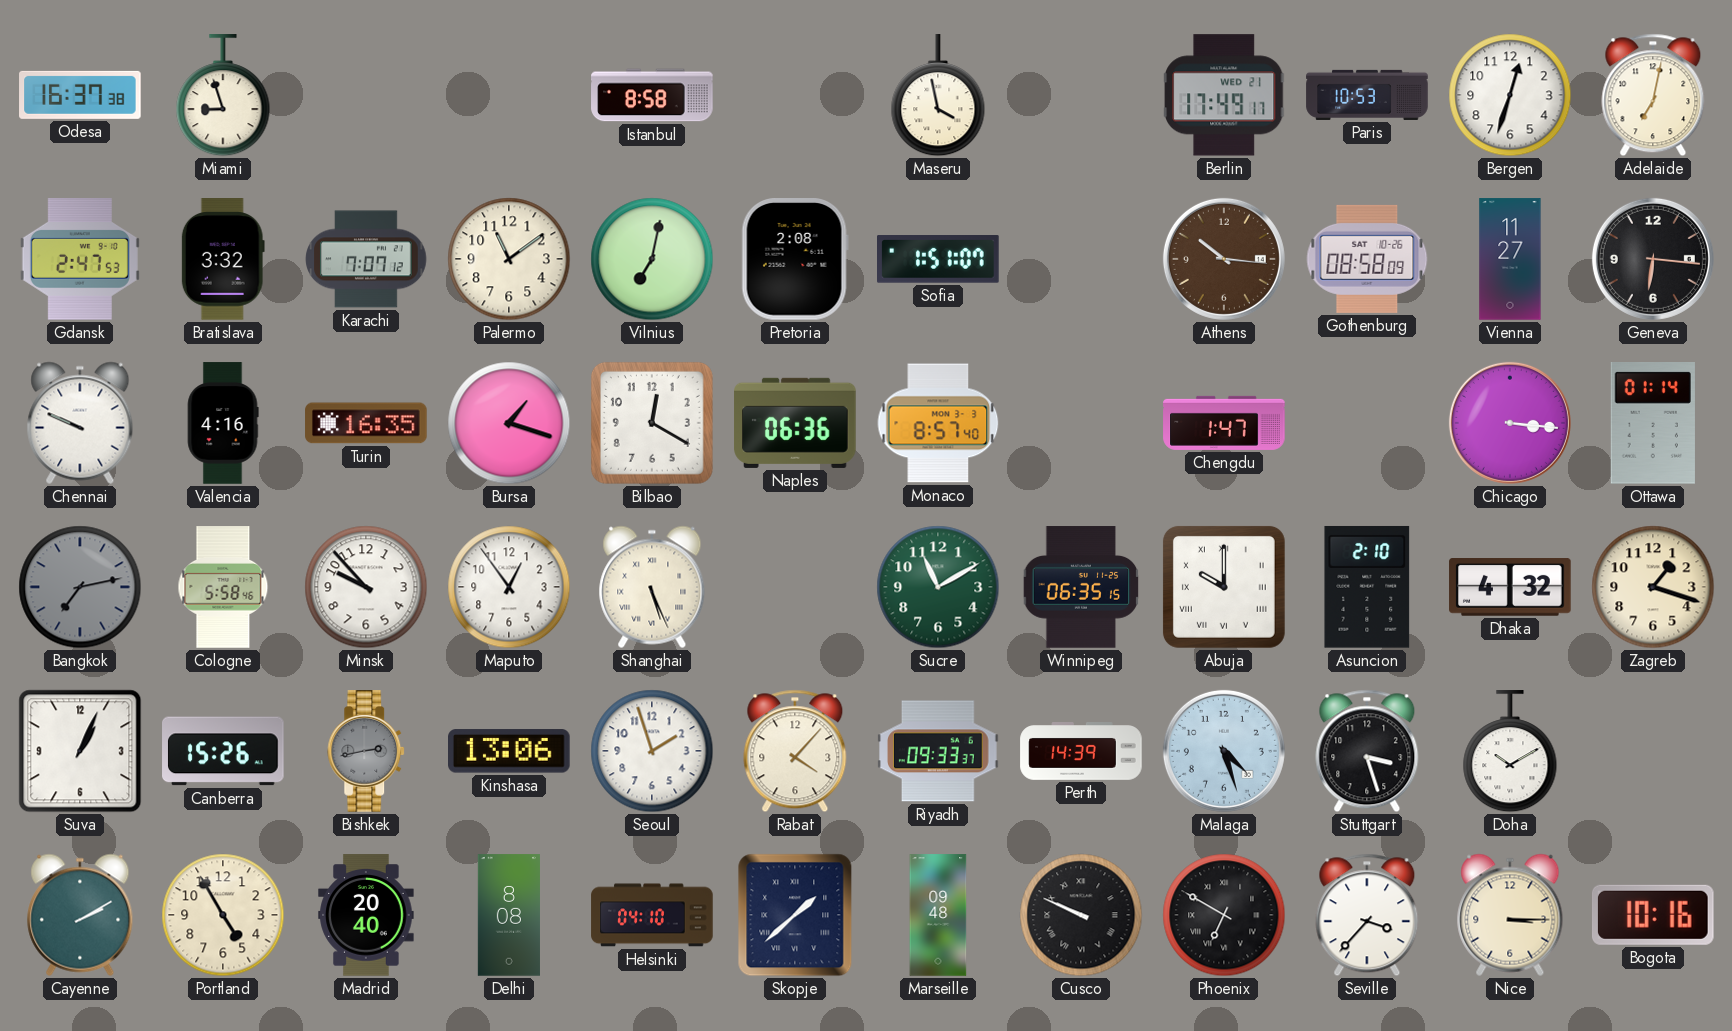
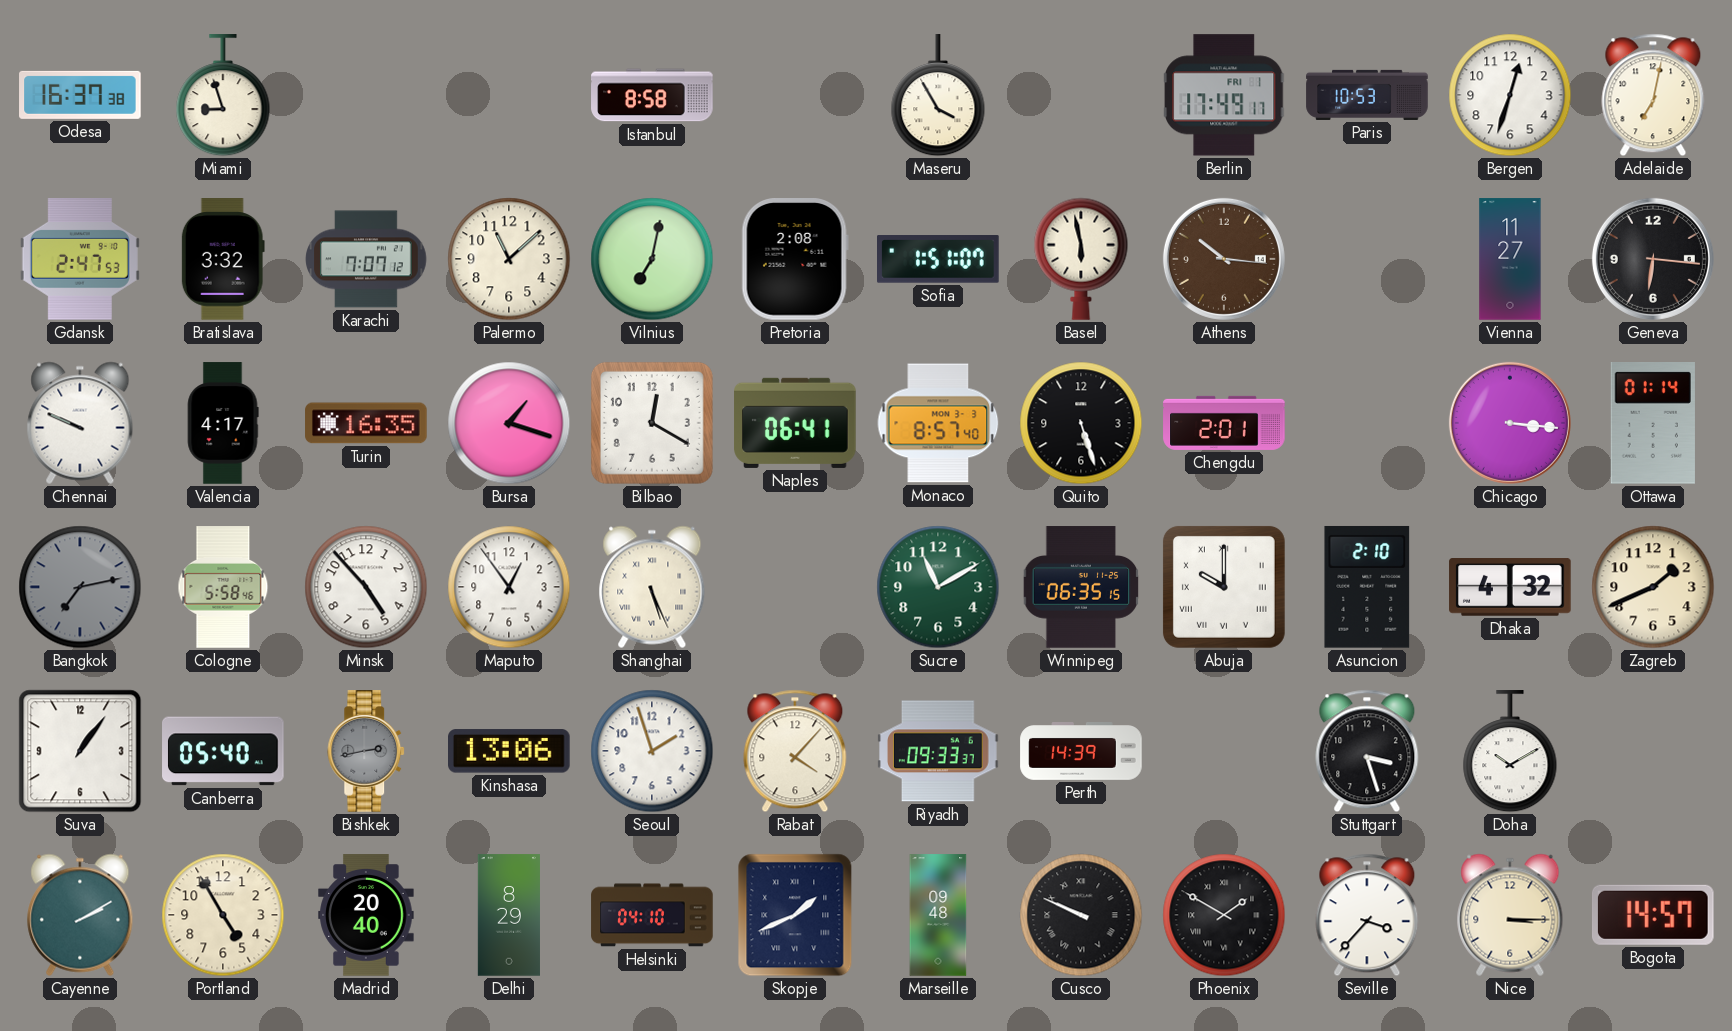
Maseru: 3:58 -> 3:55
Berlin date: WED 21 -> FRI 1
Palermo: 11:09 -> 11:08
Basel: none -> 5:58
Gothenburg: 08:58 -> none
Valencia: 4:16 -> 4:17
Naples: 06:36 -> 06:41
Quito: none -> 5:27
Chengdu: 1:47 -> 2:01
Minsk: 9:53 -> 4:53
Zagreb: 1:18 -> 1:41
Suva: 1:04 -> 1:06
Canberra: 15:26 -> 05:40
Malaga: 4:27 -> none
Delhi: 8:08 -> 8:29
Skopje: 1:38 -> 1:41
Phoenix: 6:50 -> 1:50
Bogota: 10:16 -> 14:57
